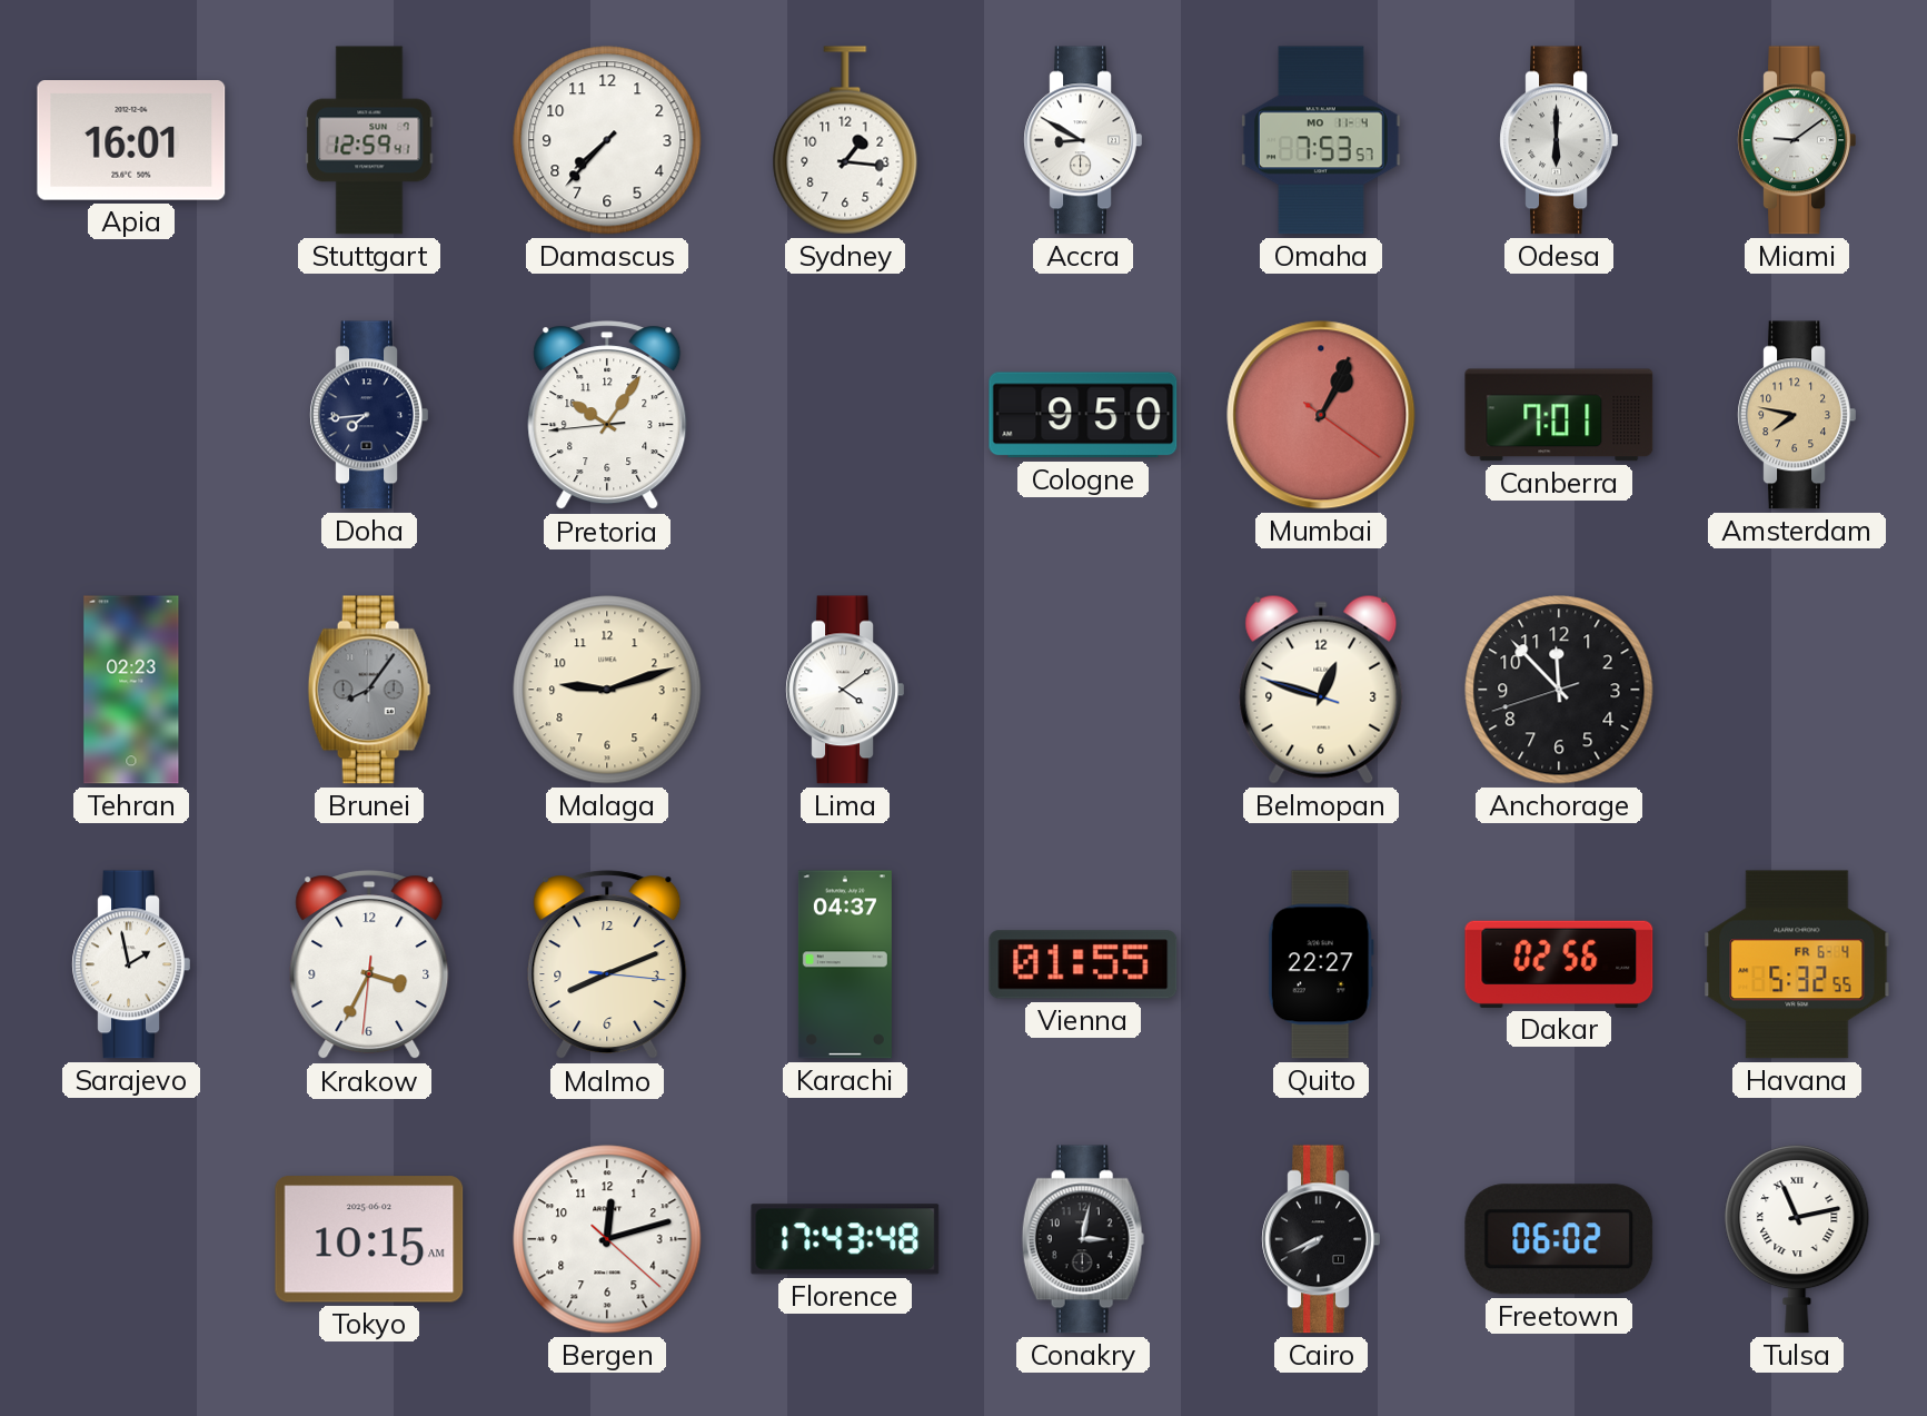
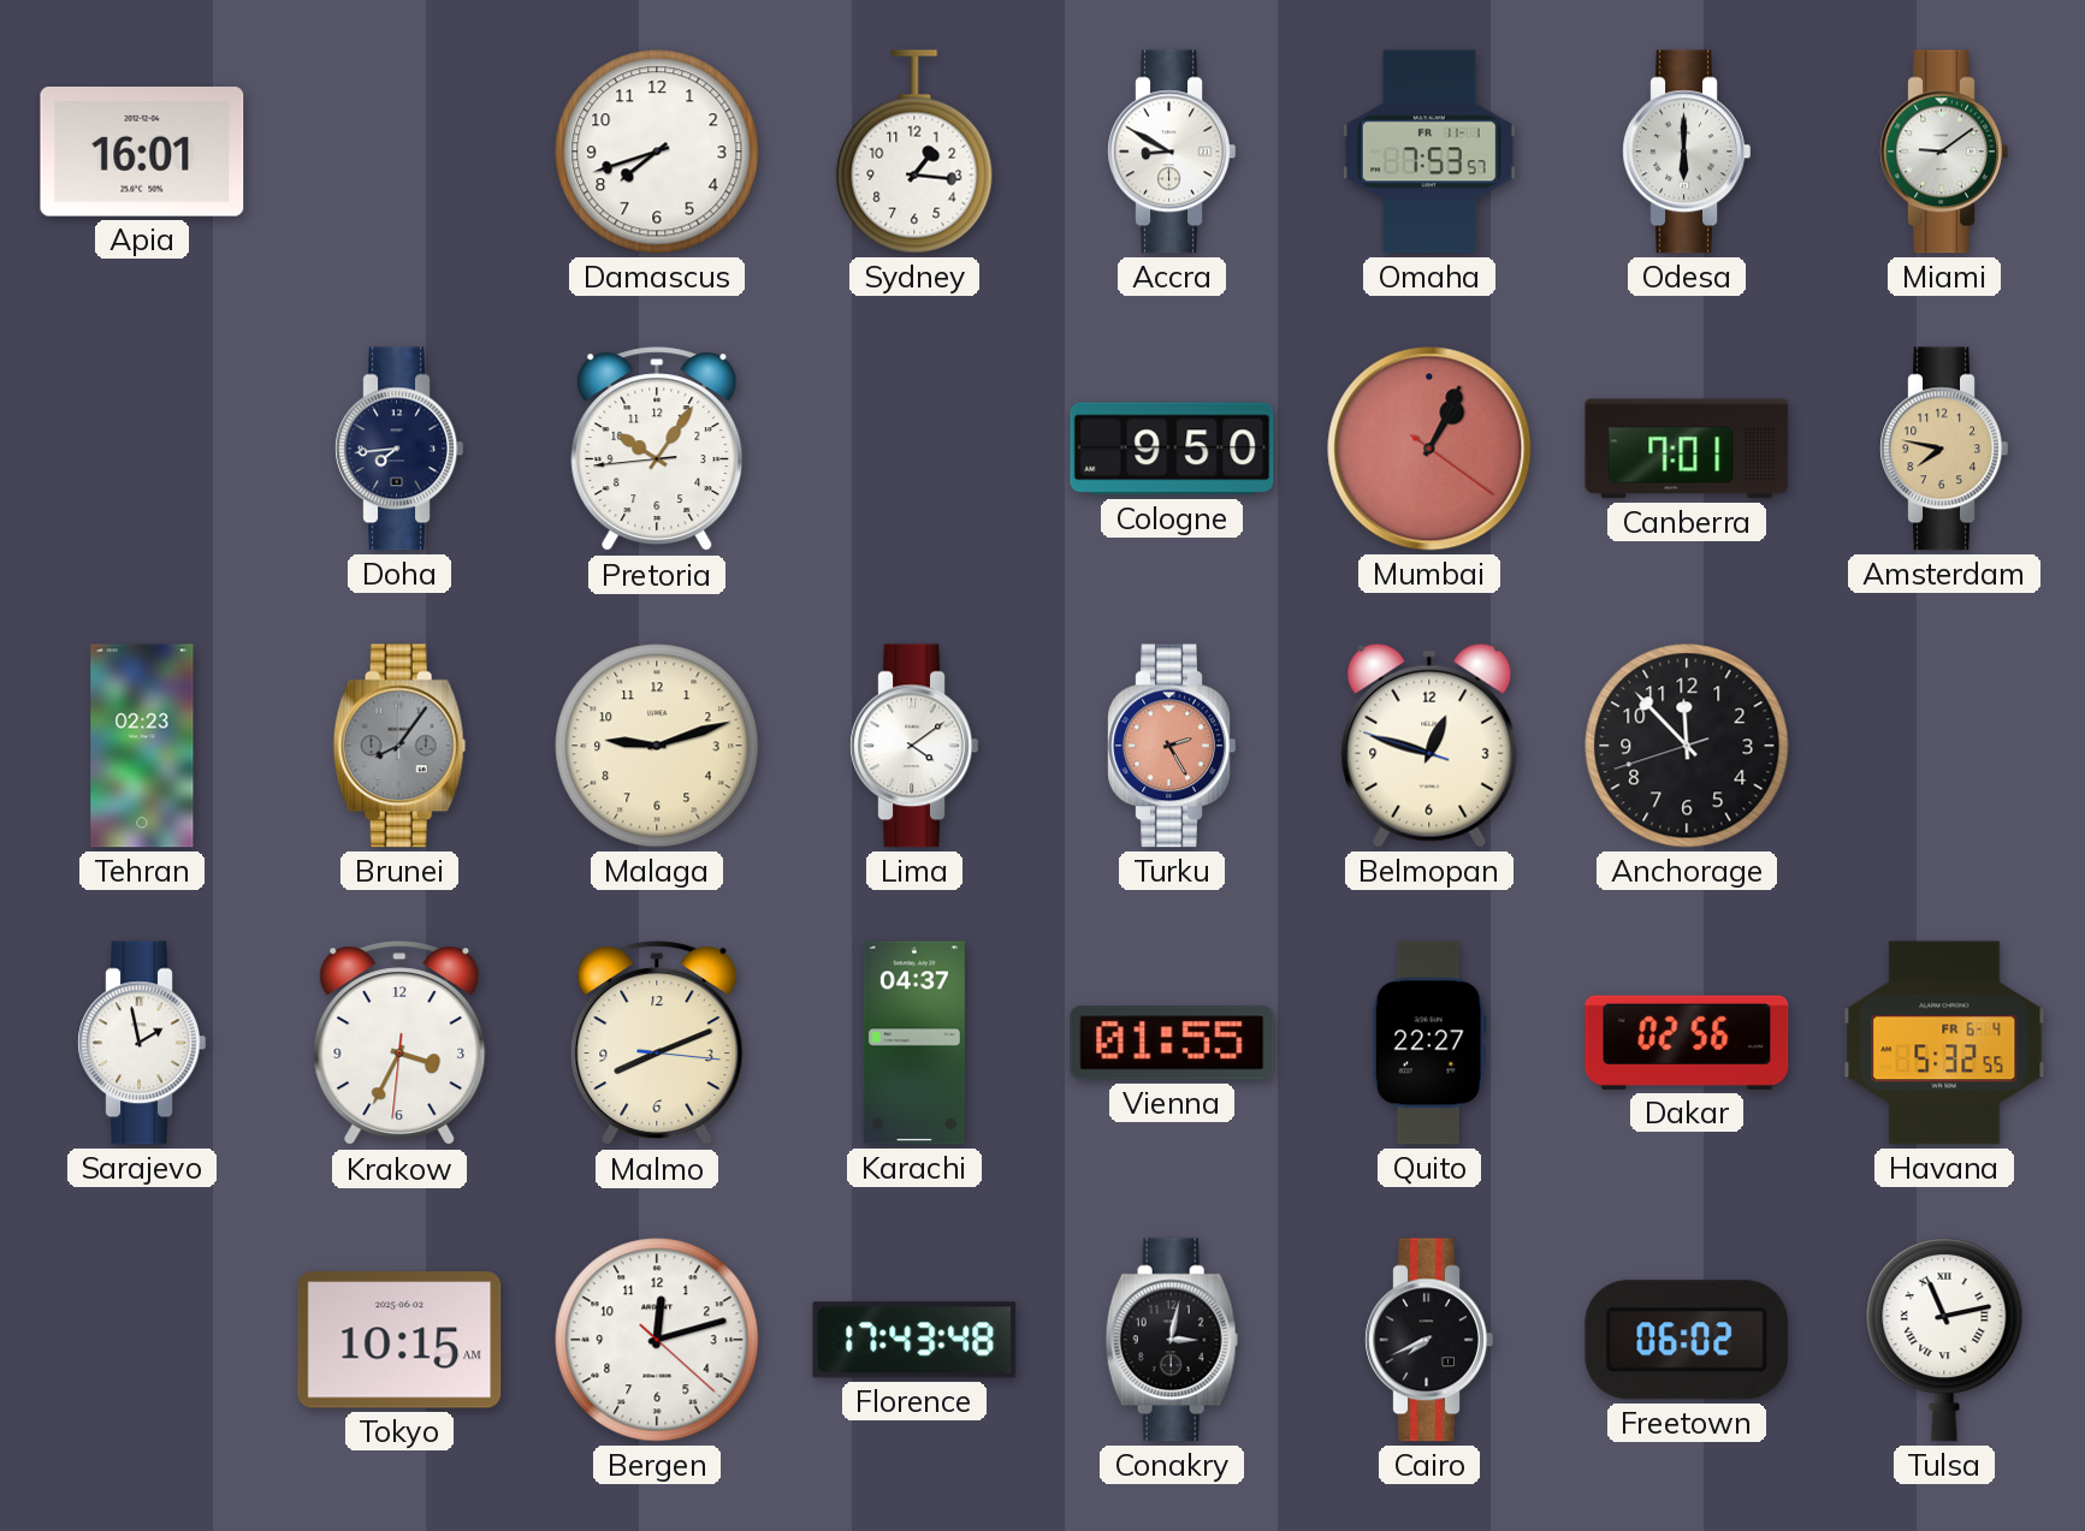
Stuttgart: 12:59 -> none
Damascus: 7:37 -> 7:42
Omaha date: MO 11-4 -> FR 11-1
Turku: none -> 2:25
